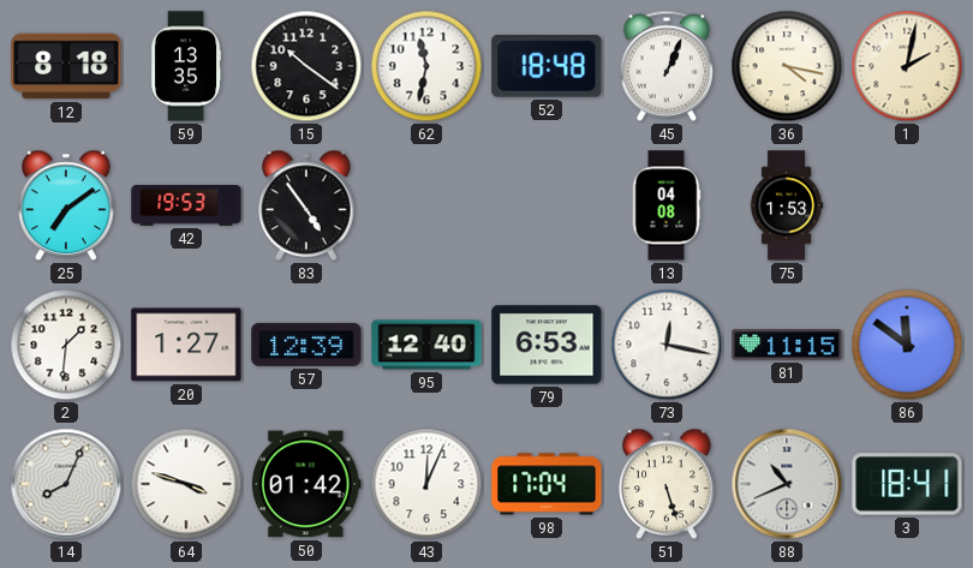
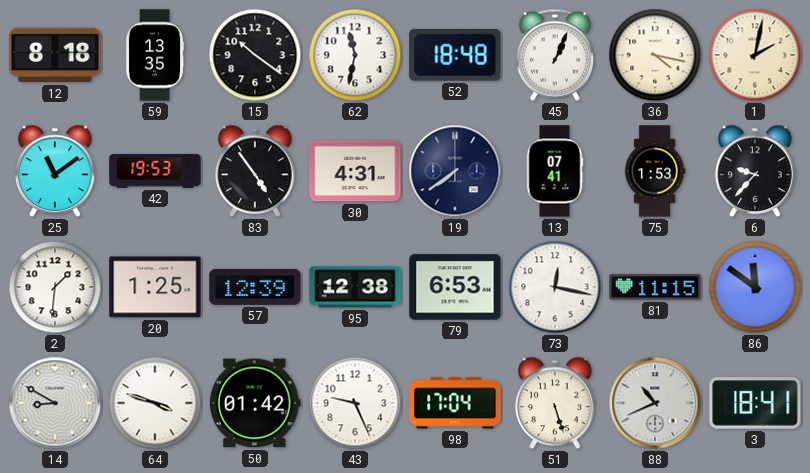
25: 7:09 -> 11:09
30: none -> 4:31
19: none -> 7:39
13: 04:08 -> 07:41
6: none -> 9:37
20: 1:27 -> 1:25
95: 12:40 -> 12:38
14: 8:04 -> 8:50
43: 12:04 -> 9:26
